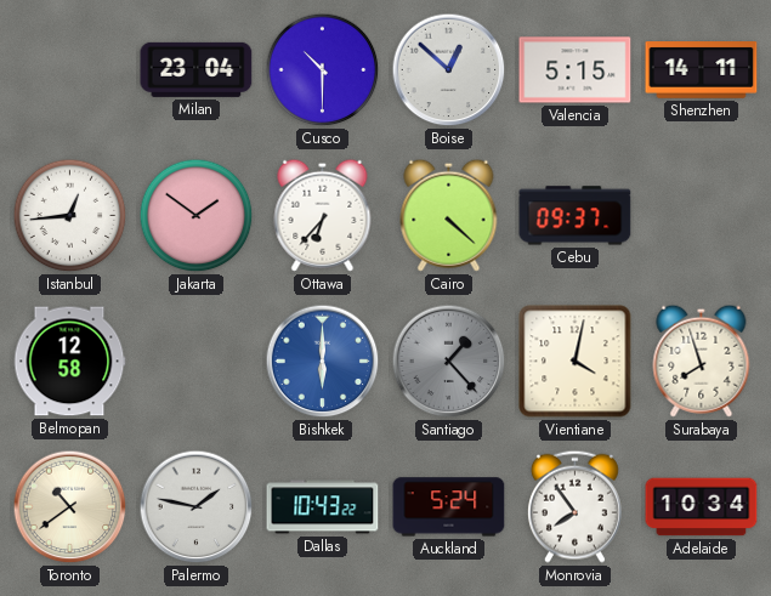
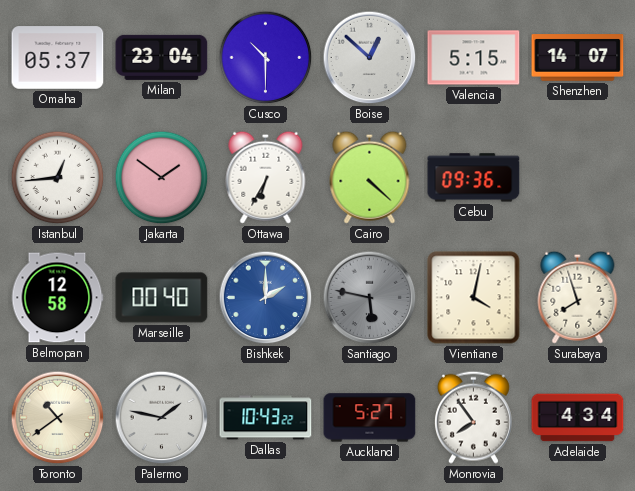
Omaha: none -> 05:37
Shenzhen: 14:11 -> 14:07
Ottawa: 6:37 -> 6:35
Cebu: 09:37 -> 09:36
Marseille: none -> 00:40
Bishkek: 6:00 -> 2:00
Santiago: 1:23 -> 5:47
Auckland: 5:24 -> 5:27
Adelaide: 10:34 -> 4:34
